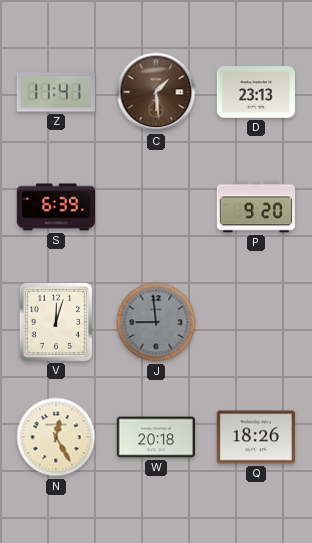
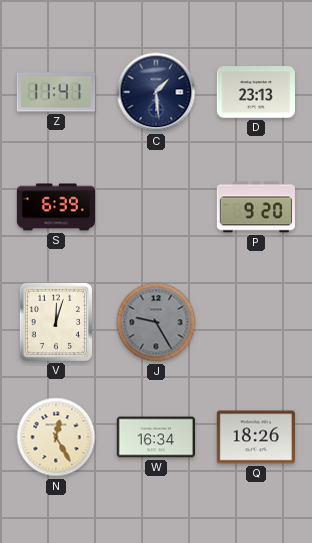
C dial: brown -> navy
J: 8:59 -> 9:25
W: 20:18 -> 16:34
